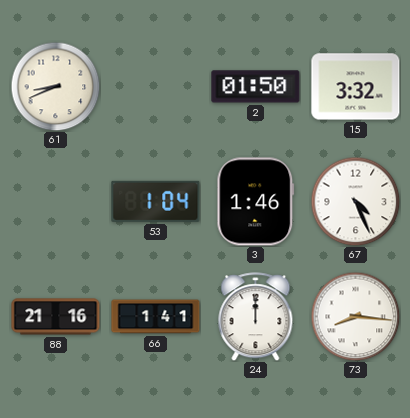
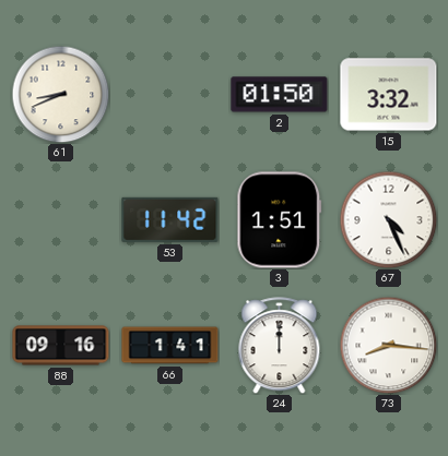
53: 1:04 -> 11:42
3: 1:46 -> 1:51
88: 21:16 -> 09:16
